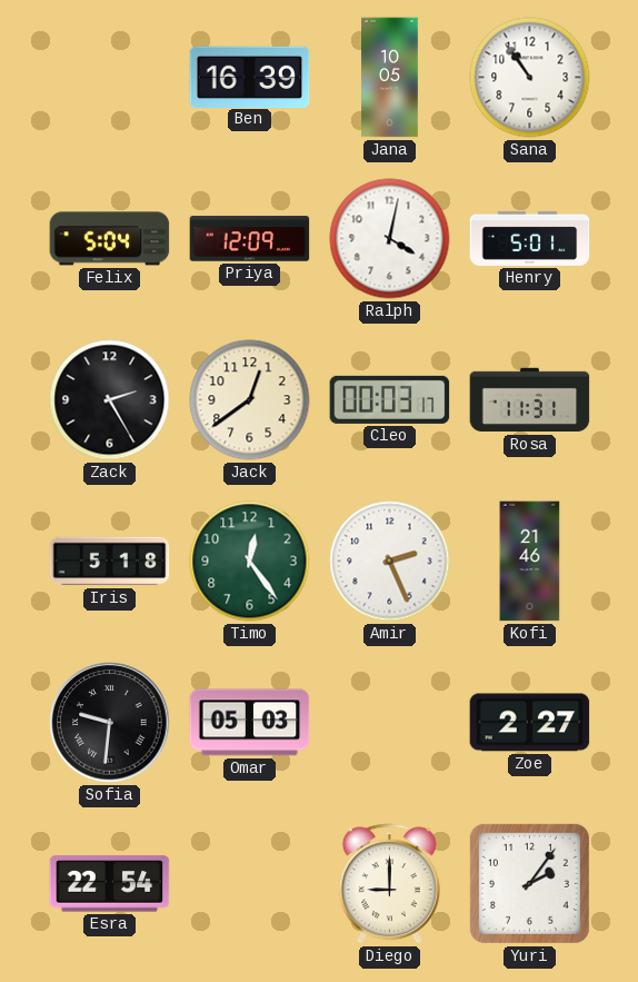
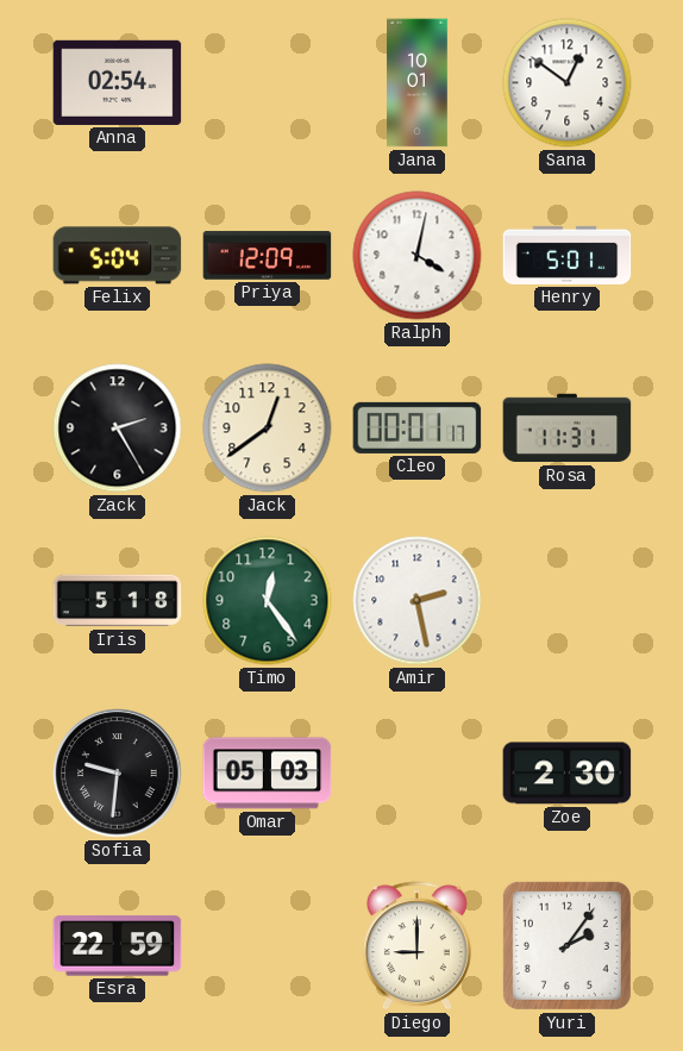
Anna: none -> 02:54
Ben: 16:39 -> none
Jana: 10:05 -> 10:01
Sana: 10:54 -> 12:51
Cleo: 00:03 -> 00:01
Amir: 2:26 -> 2:28
Kofi: 21:46 -> none
Zoe: 2:27 -> 2:30
Esra: 22:54 -> 22:59
